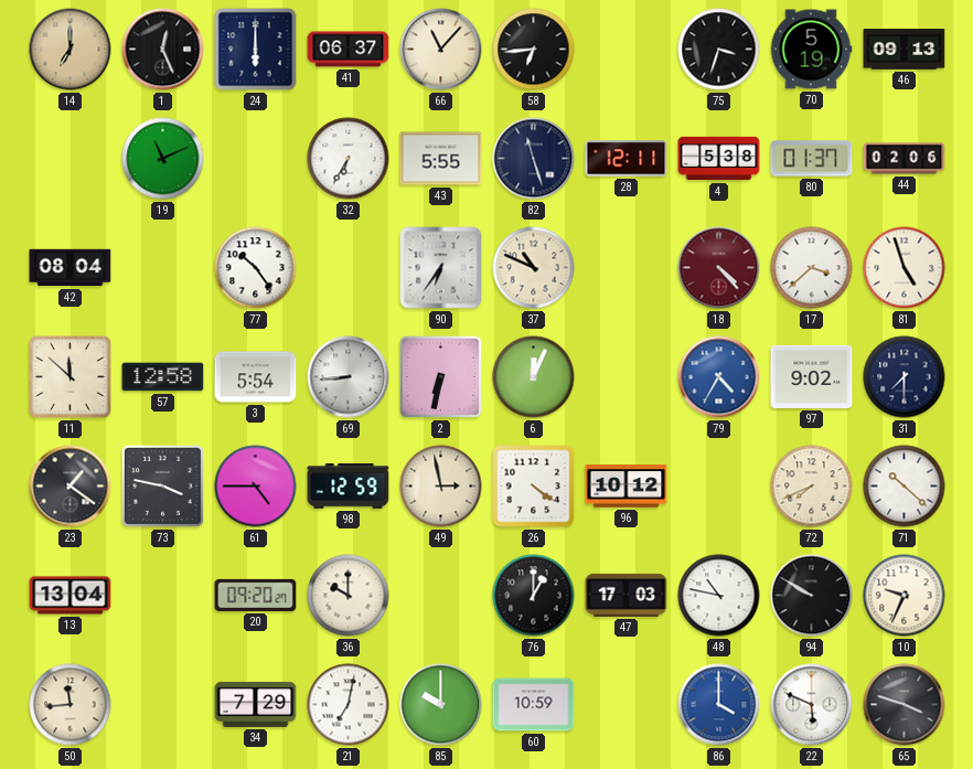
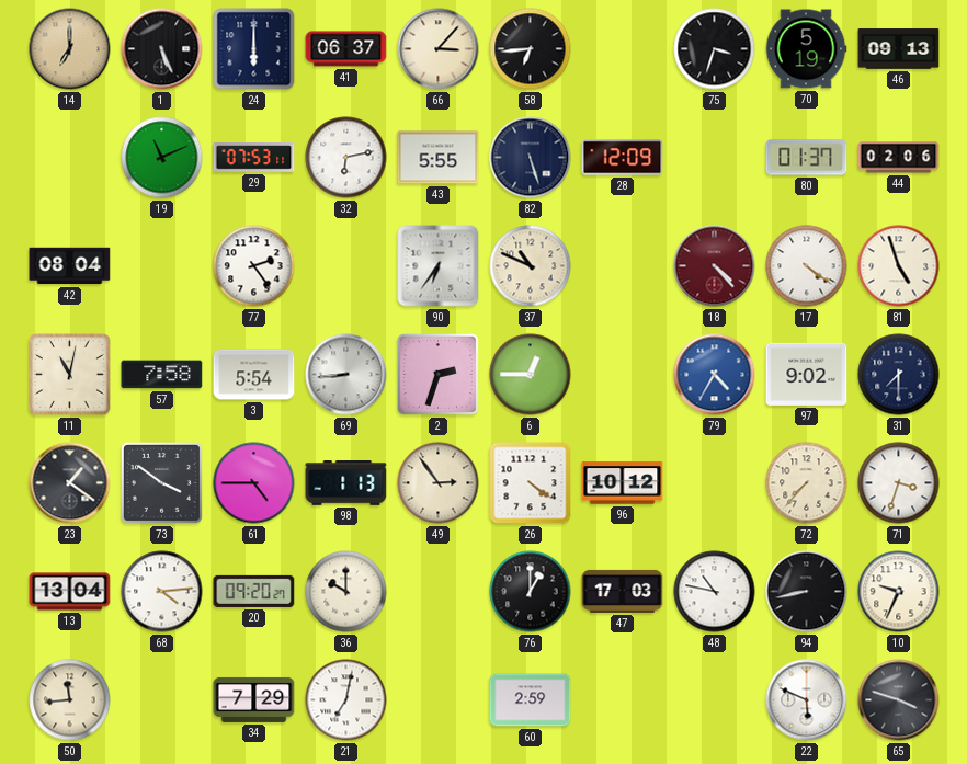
1: 12:26 -> 5:26
66: 11:07 -> 3:07
29: none -> 07:53
32: 6:35 -> 6:13
82: 11:27 -> 5:27
28: 12:11 -> 12:09
4: 5:38 -> none
77: 10:24 -> 2:24
17: 3:38 -> 4:21
11: 11:52 -> 11:02
57: 12:58 -> 7:58
2: 6:32 -> 2:33
6: 12:04 -> 12:45
73: 3:47 -> 3:51
98: 12:59 -> 1:13
49: 2:58 -> 2:54
72: 7:41 -> 7:37
71: 10:22 -> 3:33
68: none -> 4:14
94: 9:50 -> 8:43
85: 10:00 -> none
60: 10:59 -> 2:59
86: 4:00 -> none
